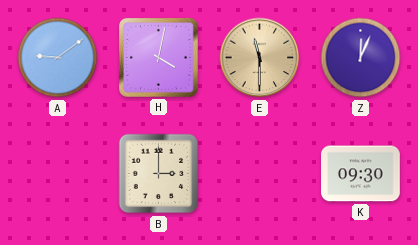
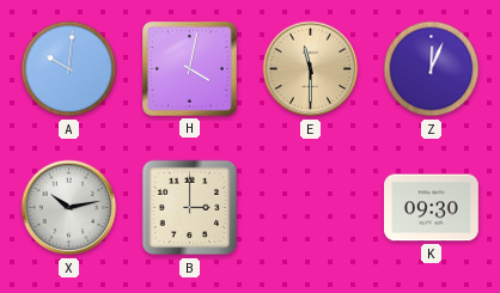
A: 9:09 -> 10:01
X: none -> 10:13
